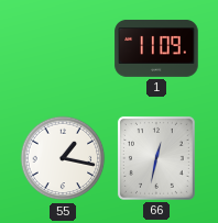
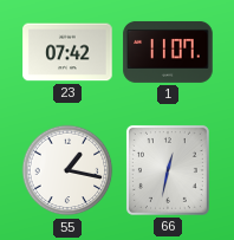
23: none -> 07:42
1: 11:09 -> 11:07
